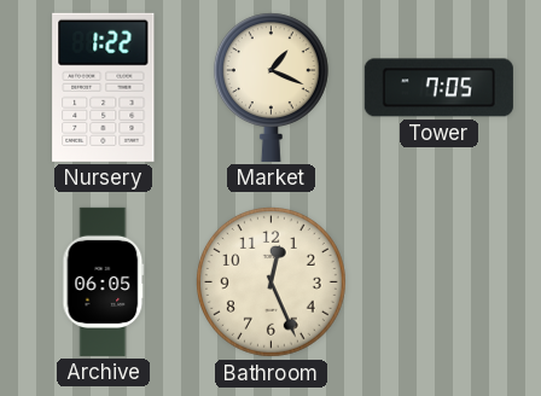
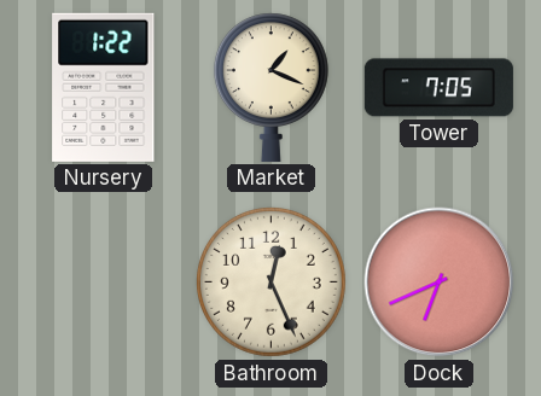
Archive: 06:05 -> none
Dock: none -> 6:41
